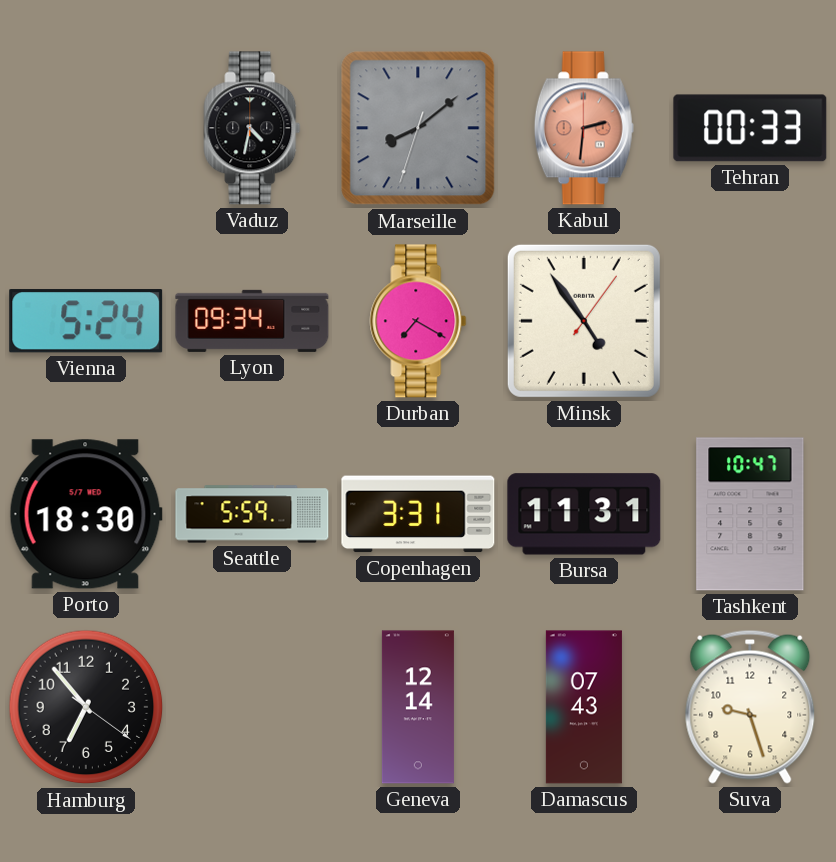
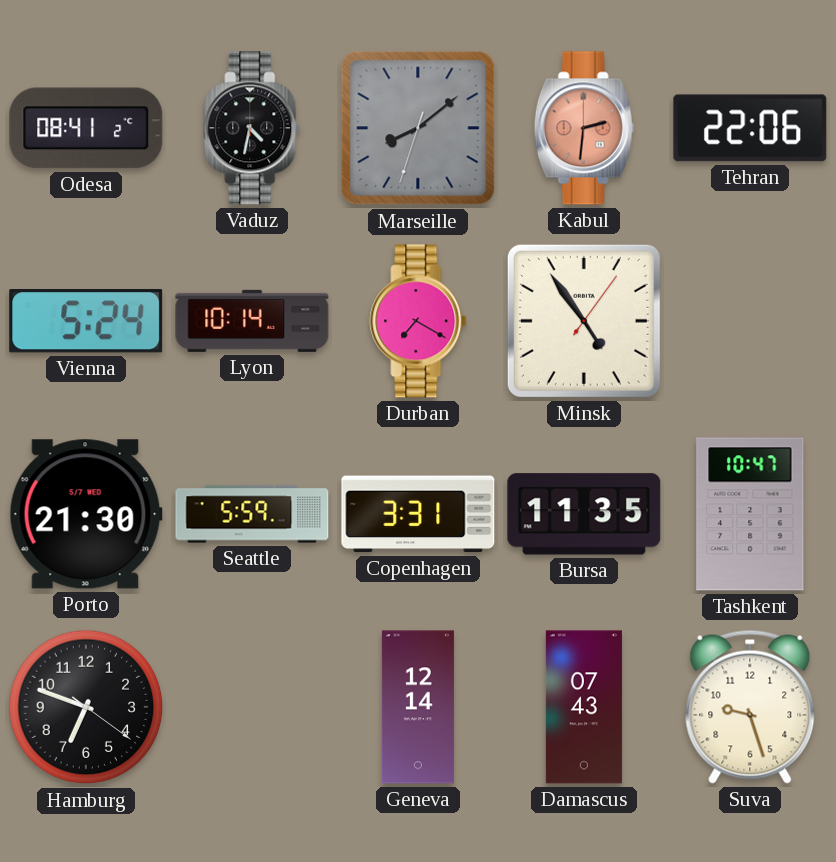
Odesa: none -> 08:41
Tehran: 00:33 -> 22:06
Lyon: 09:34 -> 10:14
Porto: 18:30 -> 21:30
Bursa: 11:31 -> 11:35
Hamburg: 6:53 -> 6:48
